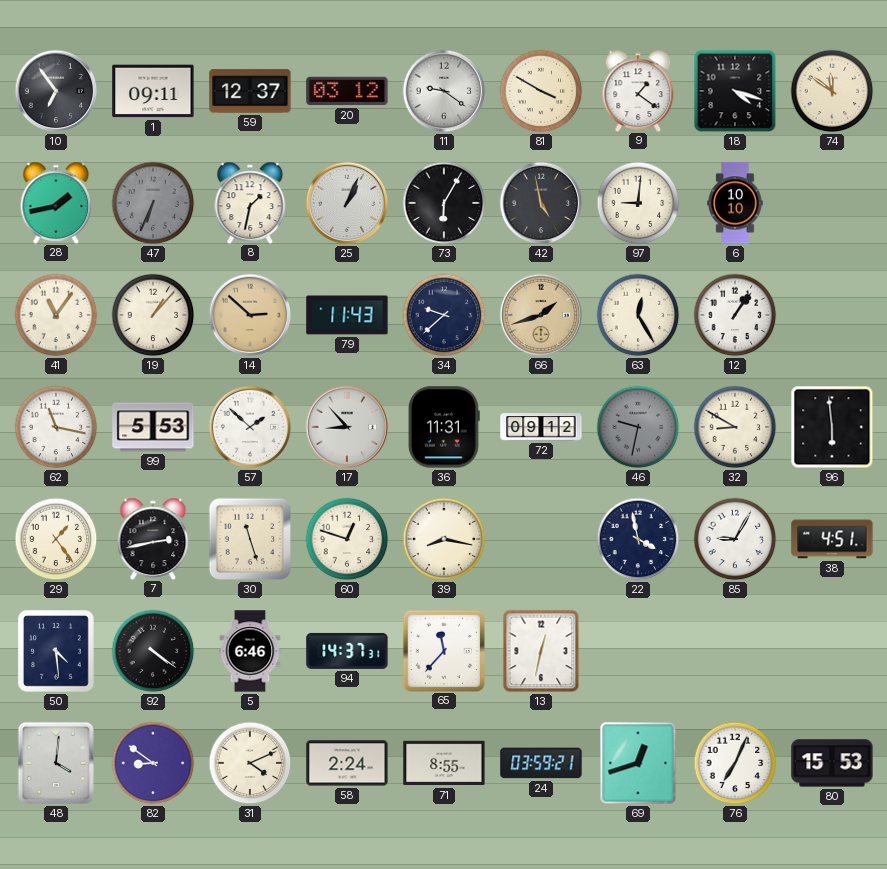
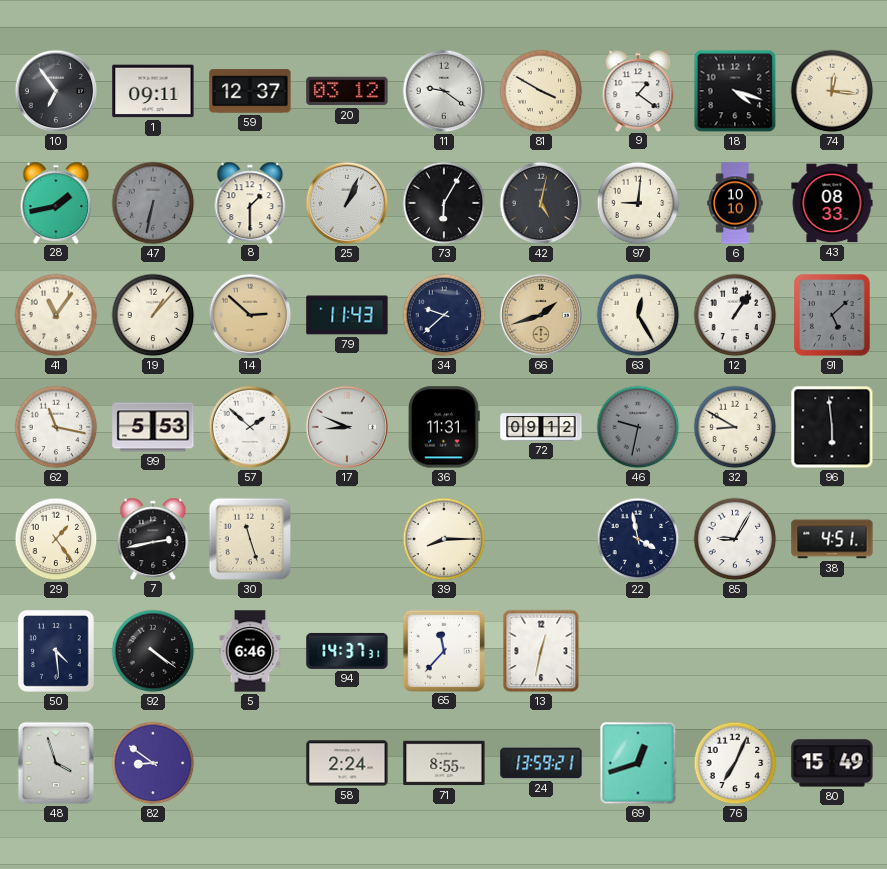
74: 11:51 -> 12:16
47: 6:34 -> 6:32
8: 1:32 -> 1:30
42: 4:58 -> 5:02
43: none -> 08:33
91: none -> 5:08
17: 8:53 -> 8:49
60: 12:48 -> none
39: 8:17 -> 8:15
48: 4:01 -> 3:57
31: 4:11 -> none
24: 03:59 -> 13:59
80: 15:53 -> 15:49
